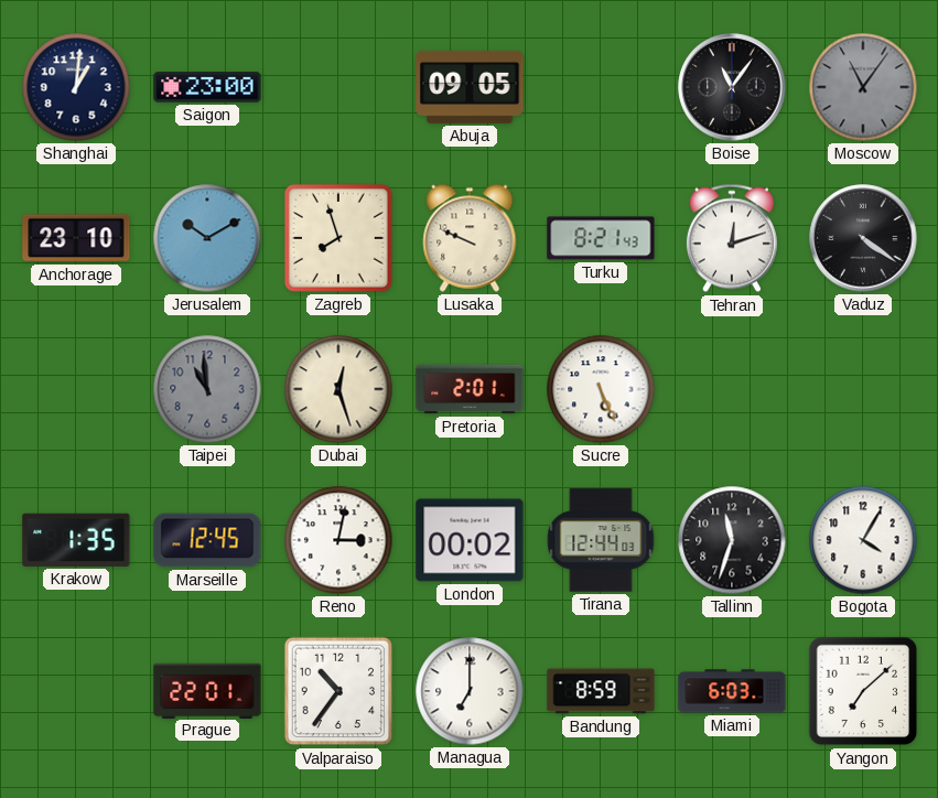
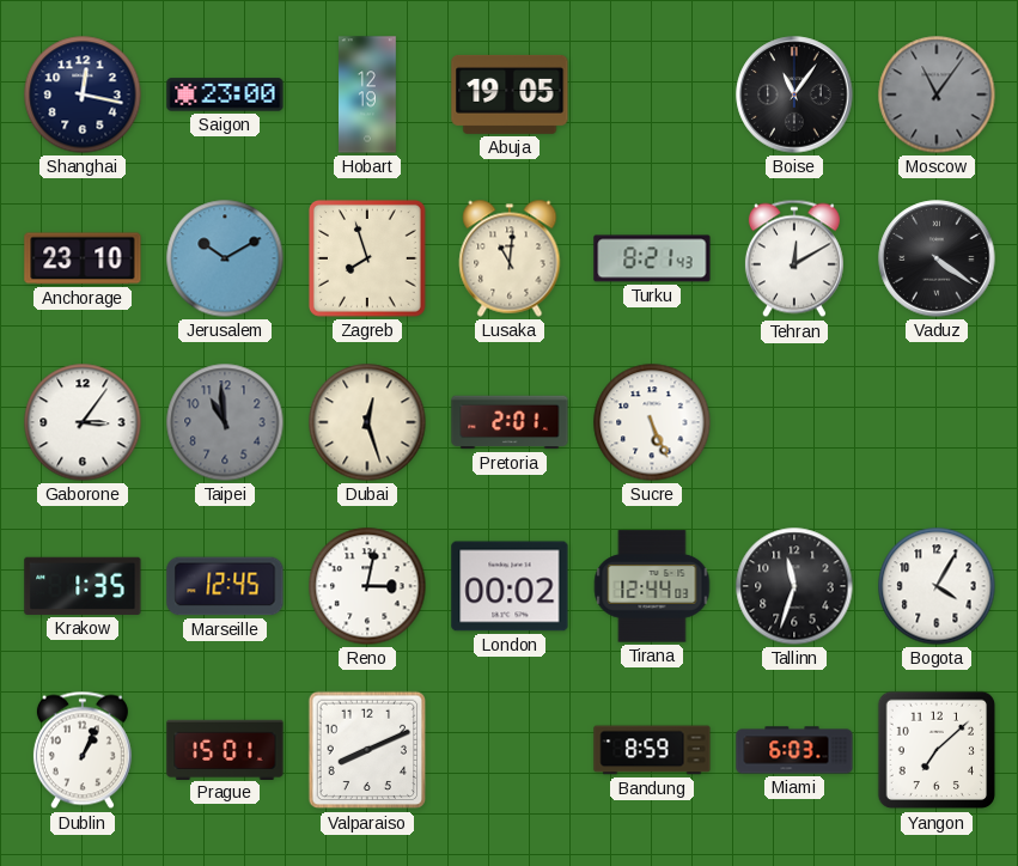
Shanghai: 1:01 -> 12:17
Hobart: none -> 12:19
Abuja: 09:05 -> 19:05
Lusaka: 9:49 -> 11:01
Tehran: 12:12 -> 12:10
Gaborone: none -> 3:06
Dublin: none -> 1:04
Prague: 22:01 -> 15:01
Valparaiso: 10:36 -> 8:11
Managua: 7:00 -> none
